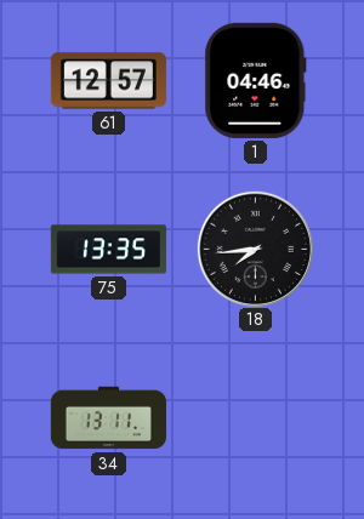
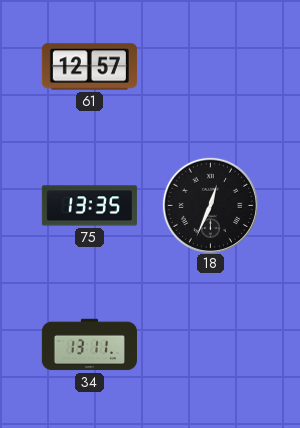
1: 04:46 -> none
18: 7:44 -> 12:34
